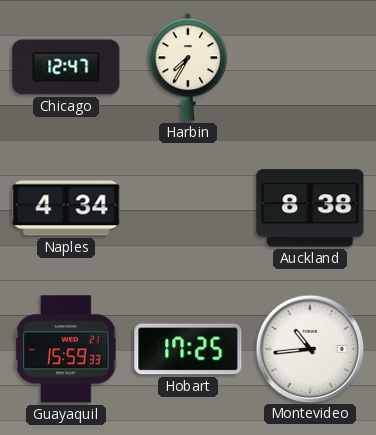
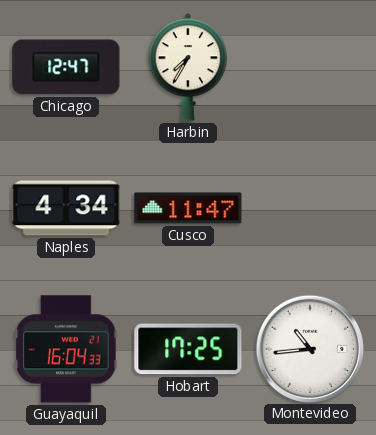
Cusco: none -> 11:47
Auckland: 8:38 -> none
Guayaquil: 15:59 -> 16:04
